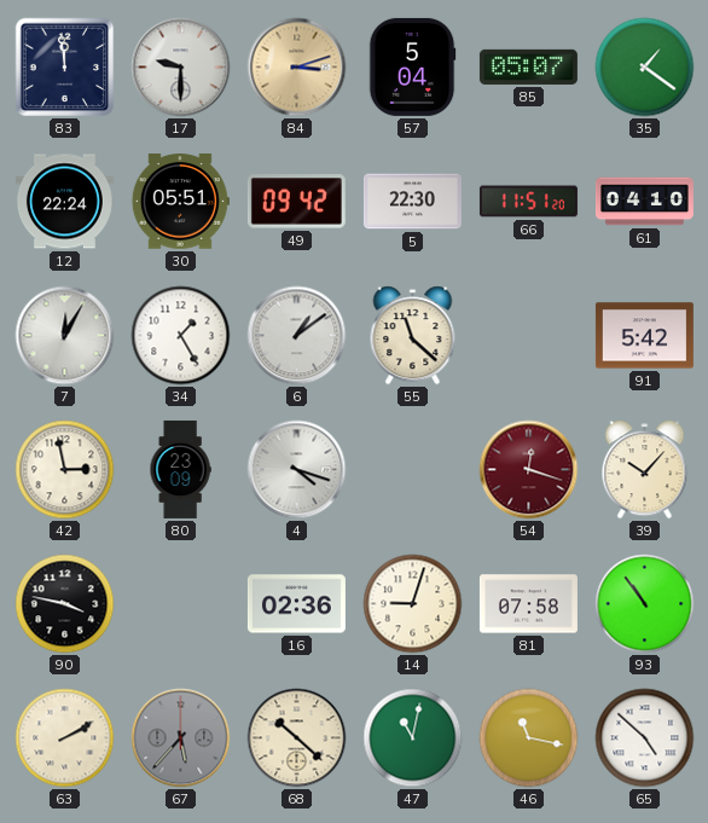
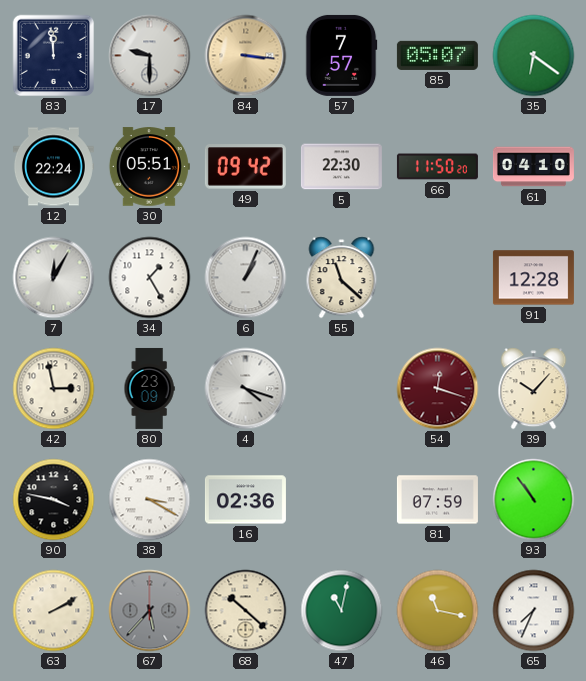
84: 3:12 -> 3:16
57: 5:04 -> 7:57
35: 1:21 -> 6:21
66: 11:51 -> 11:50
6: 1:09 -> 1:04
91: 5:42 -> 12:28
38: none -> 3:20
14: 9:03 -> none
81: 07:58 -> 07:59
65: 4:52 -> 7:34
